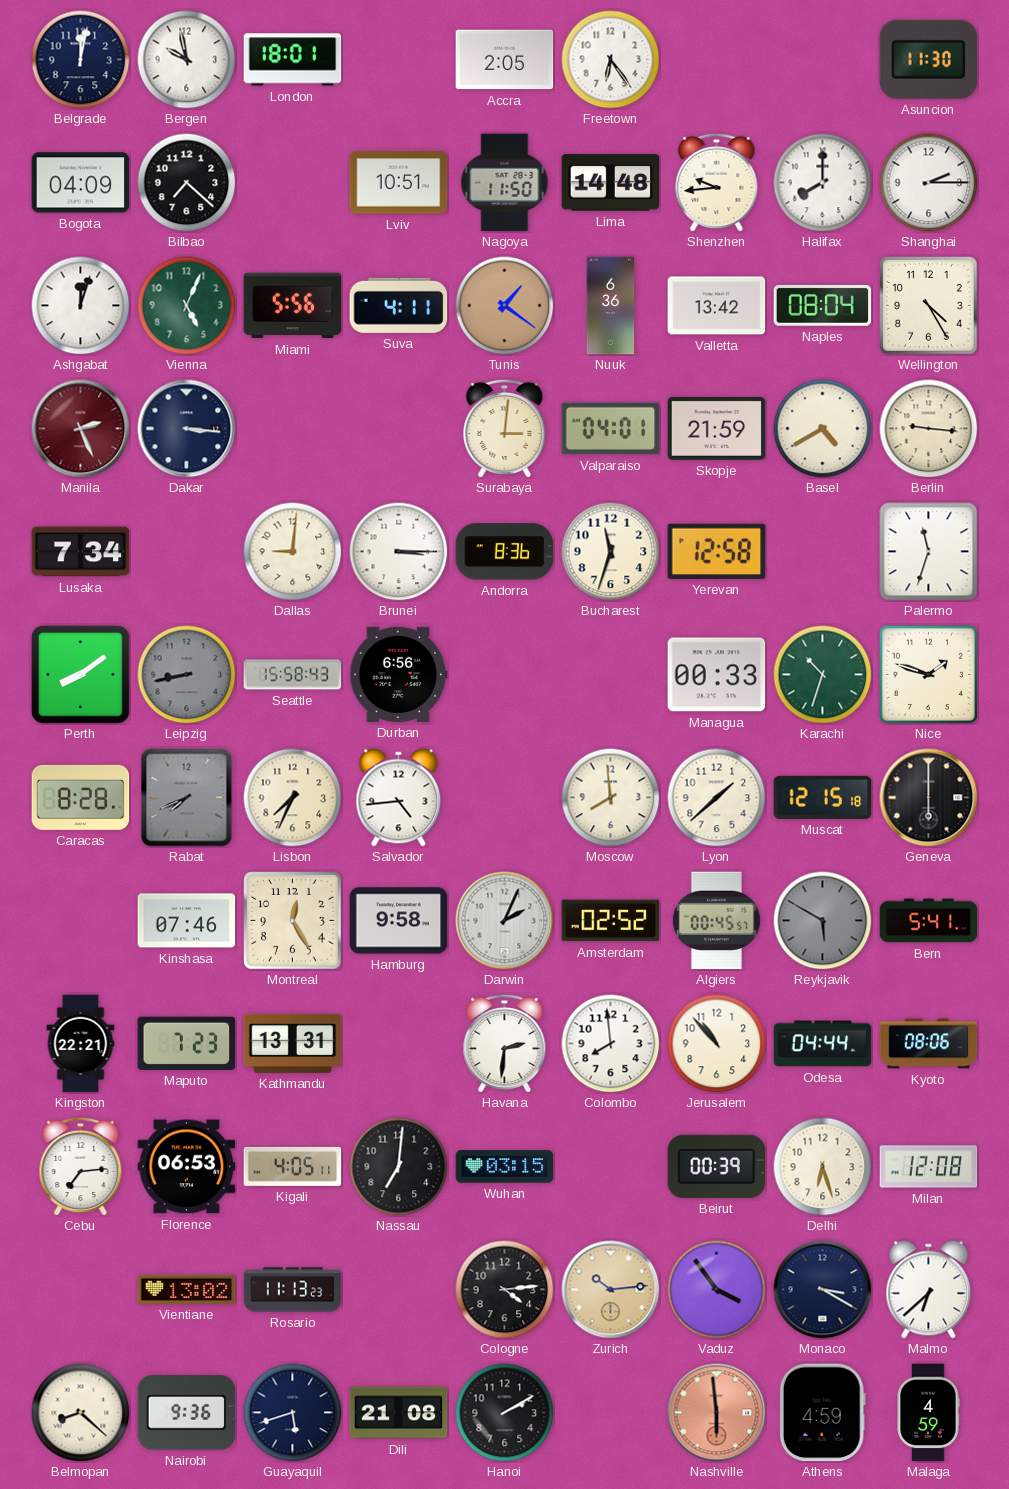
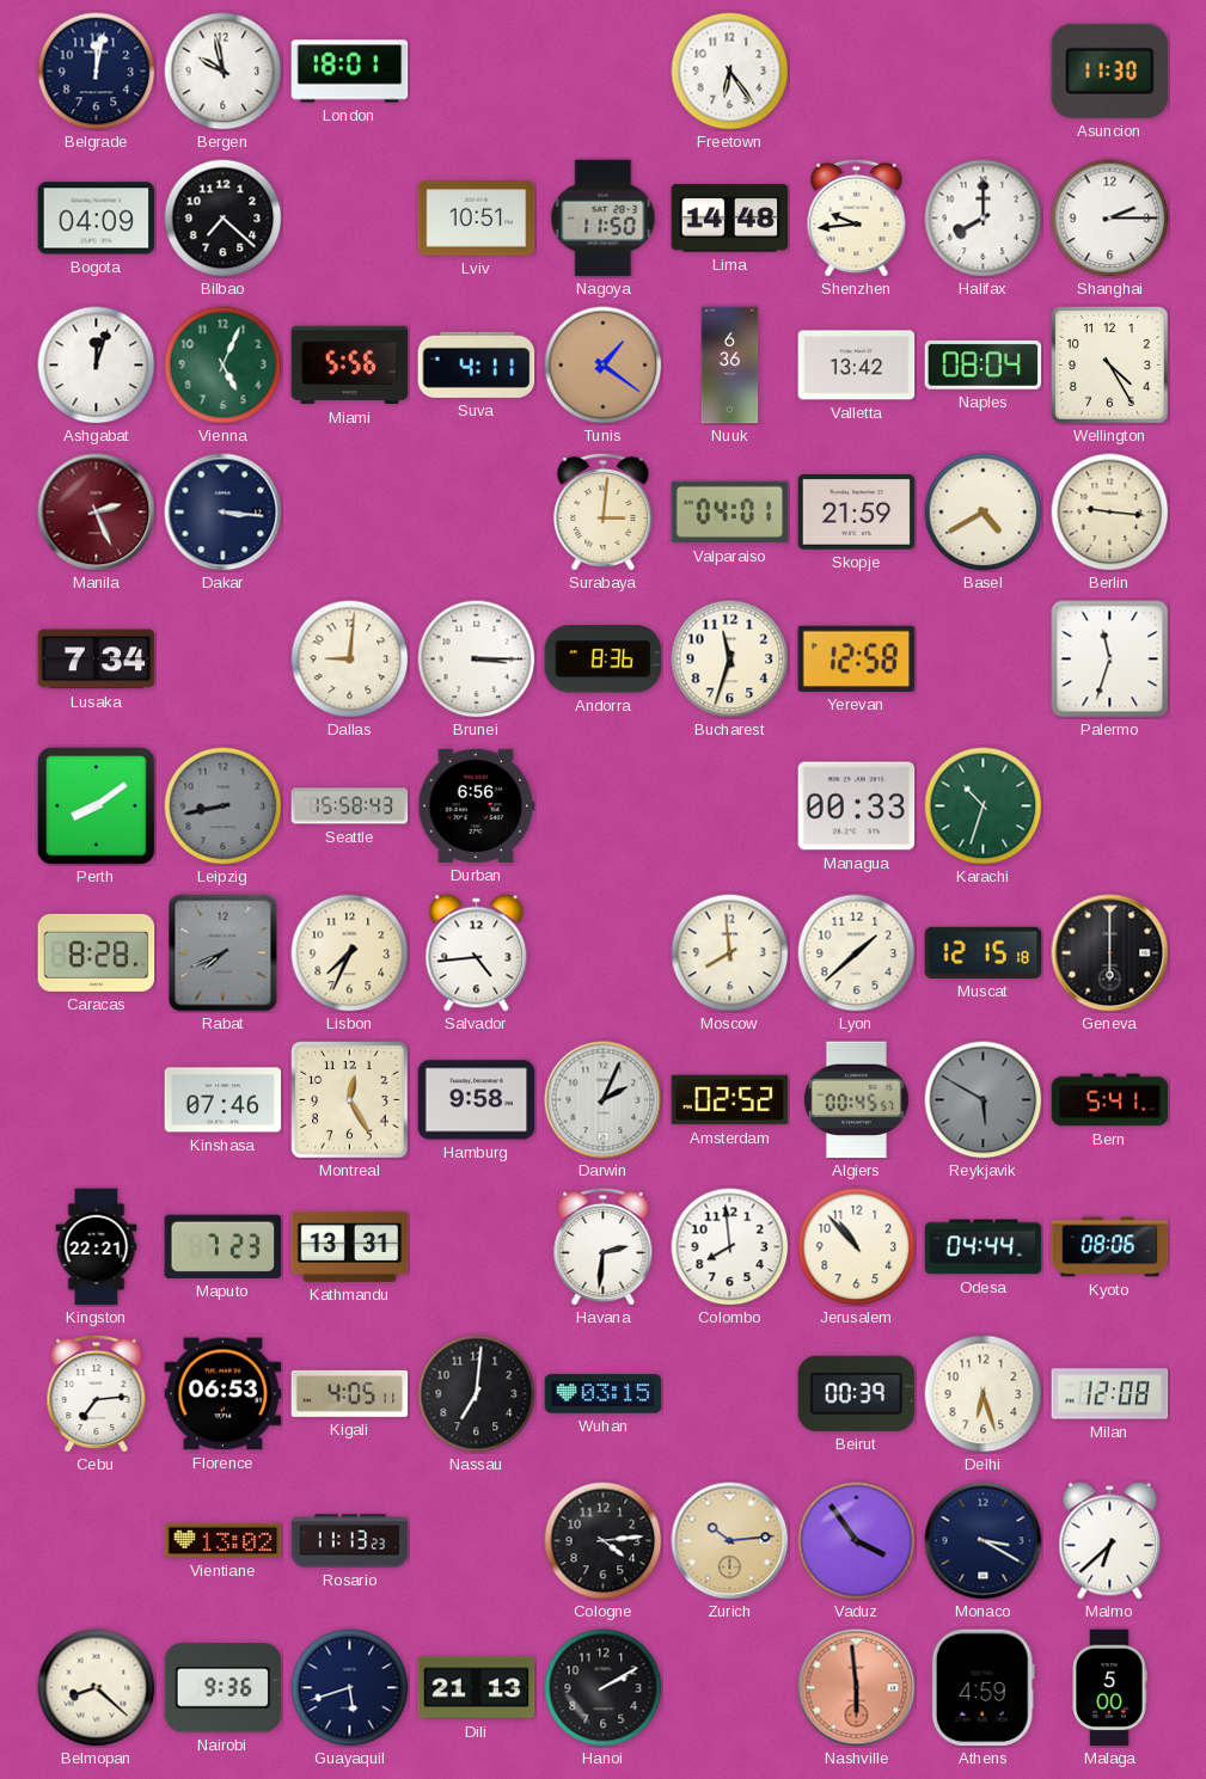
Accra: 2:05 -> none
Nice: 1:48 -> none
Dili: 21:08 -> 21:13
Malaga: 4:59 -> 5:00
